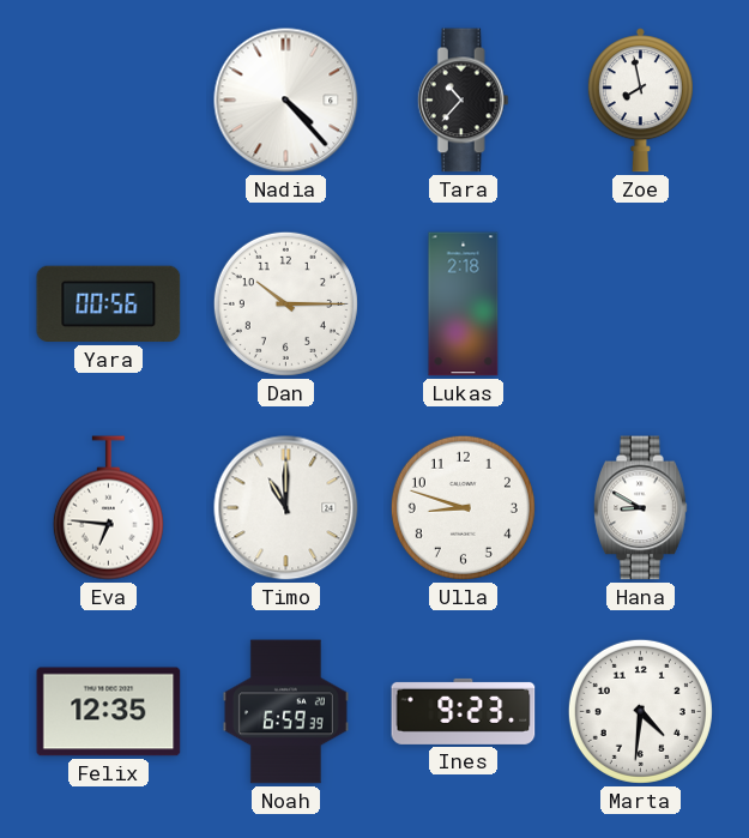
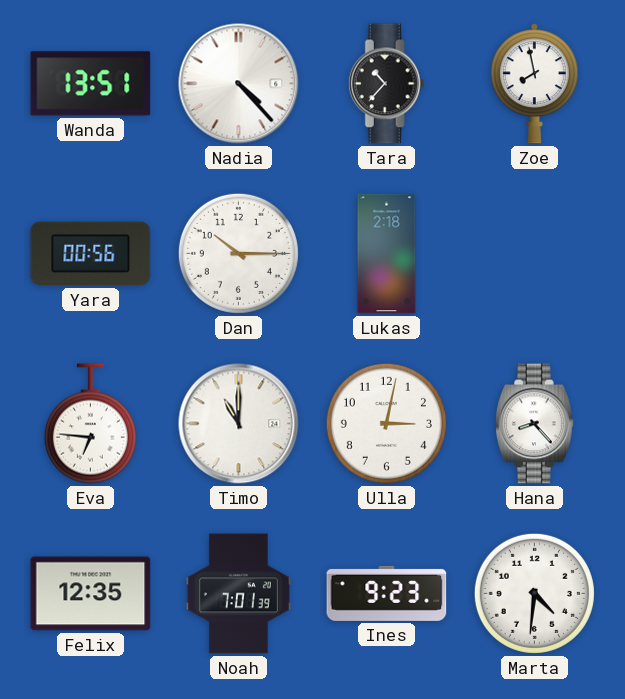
Wanda: none -> 13:51
Ulla: 8:48 -> 3:02
Hana: 8:50 -> 8:23
Noah: 6:59 -> 7:01
